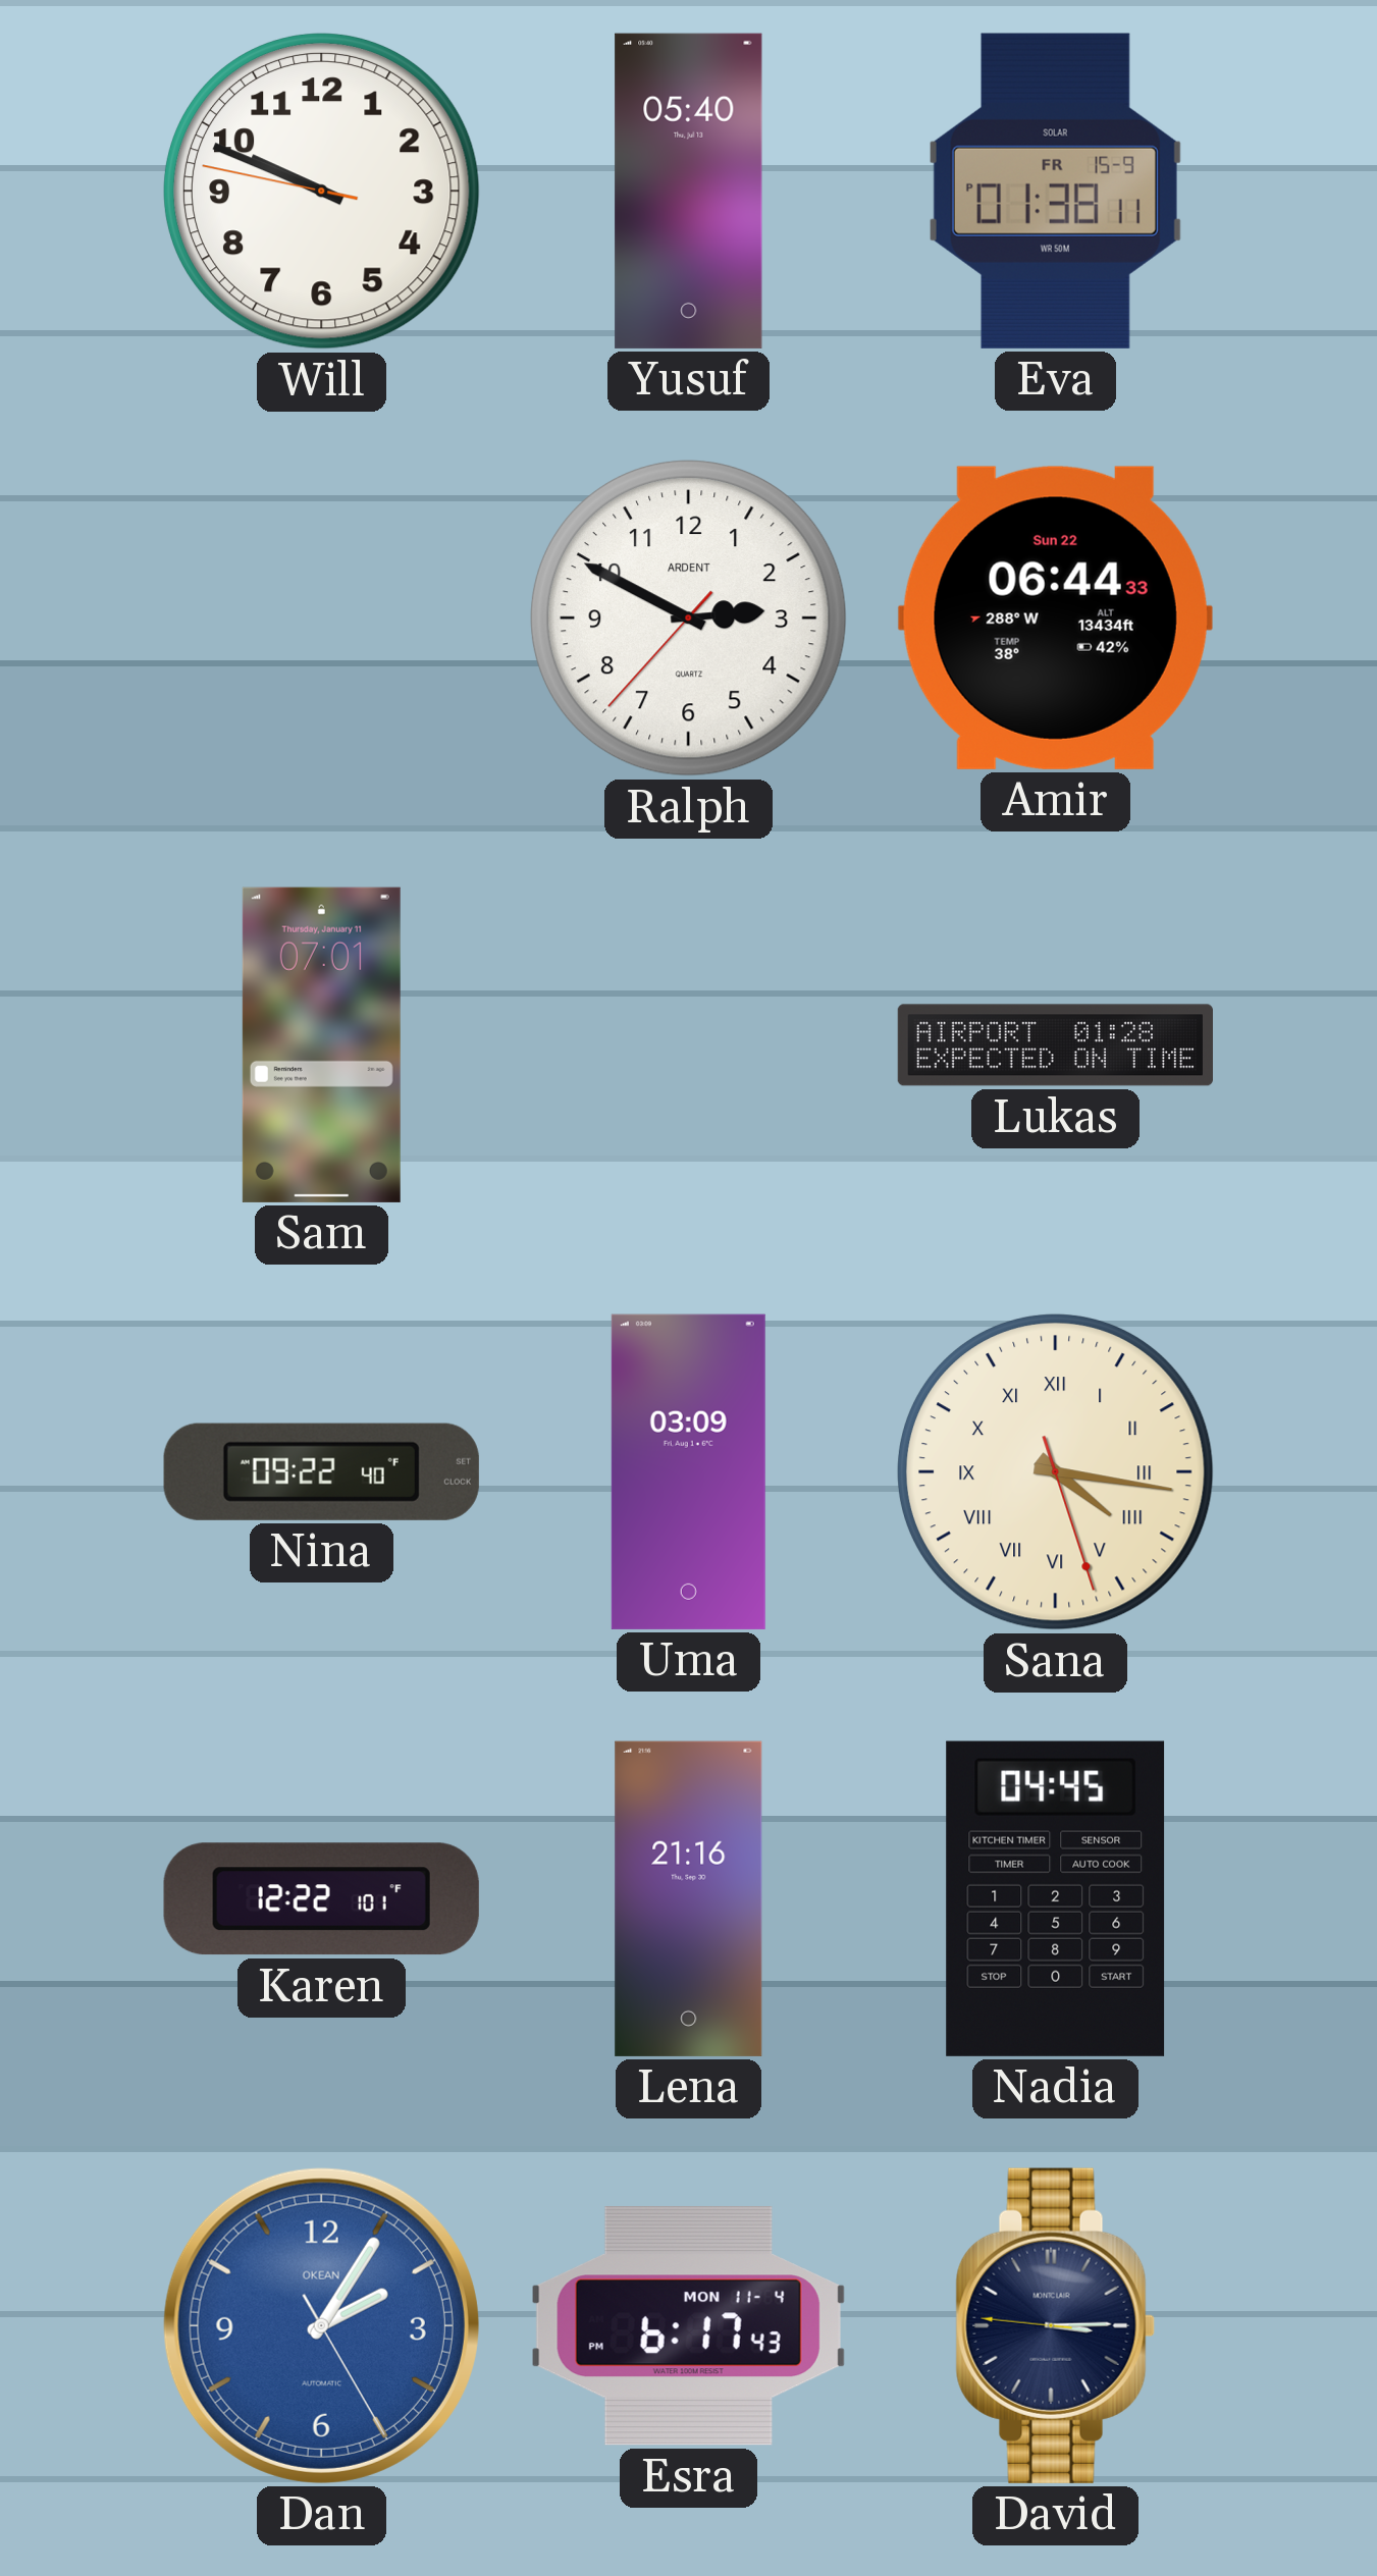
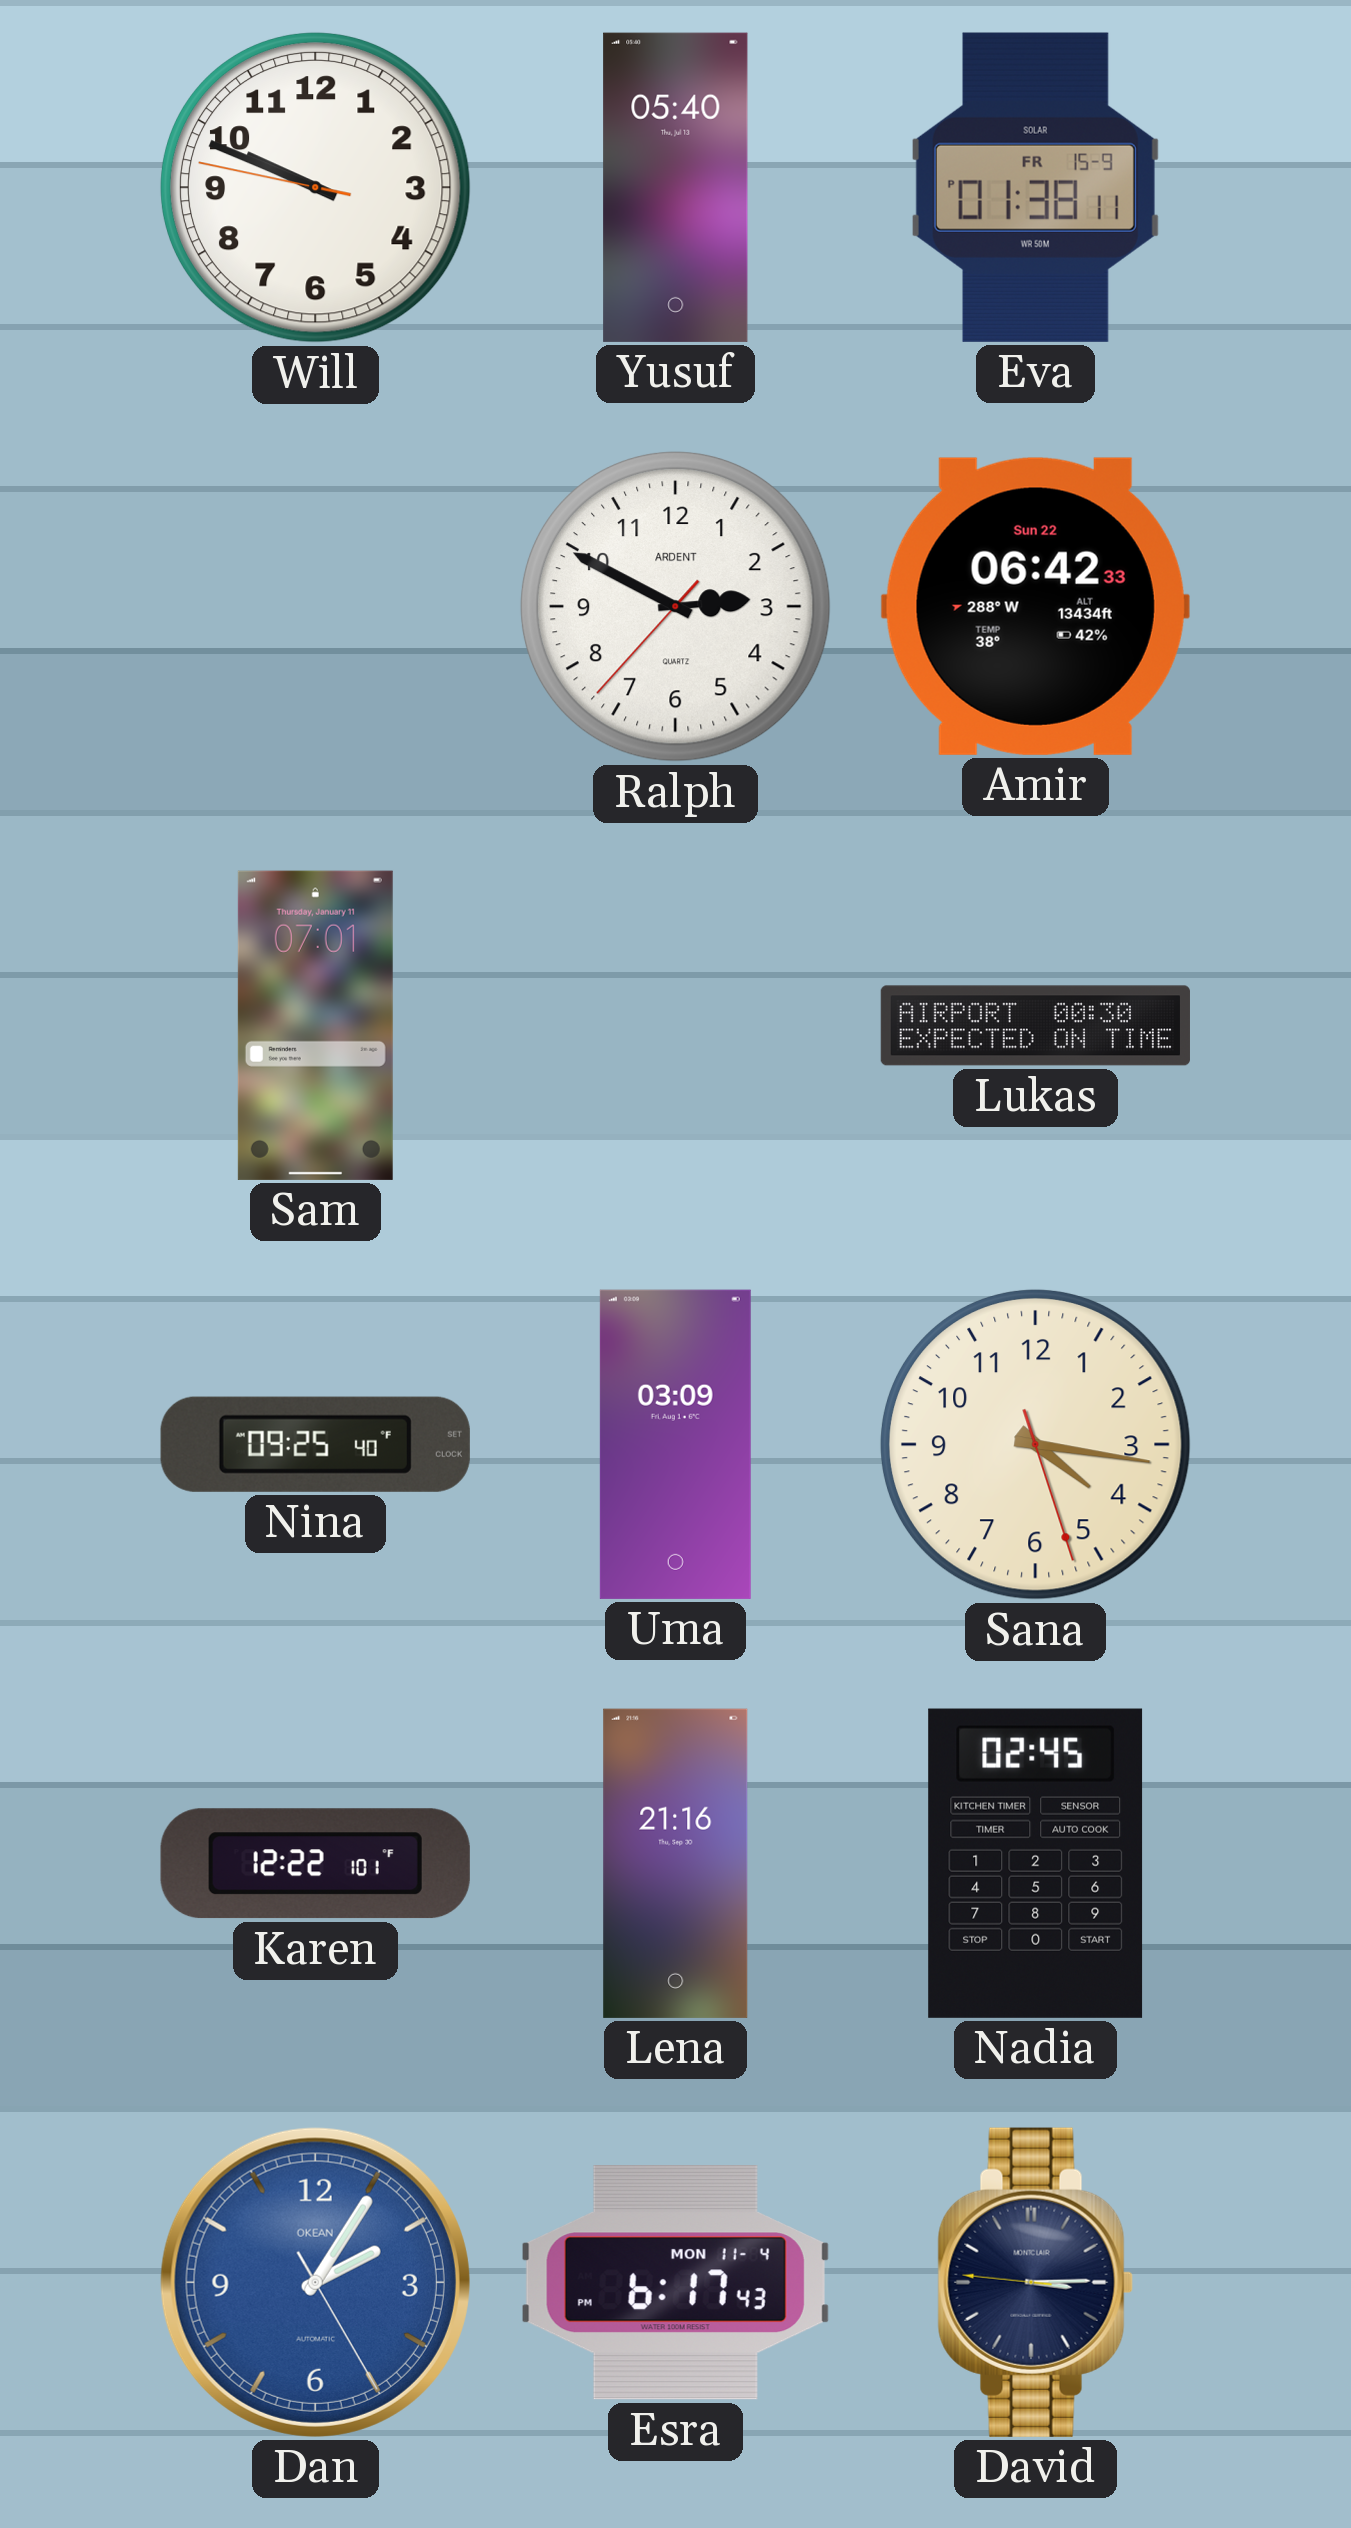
Amir: 06:44 -> 06:42
Lukas: 01:28 -> 00:30
Nina: 09:22 -> 09:25
Sana numerals: Roman -> Arabic
Nadia: 04:45 -> 02:45
